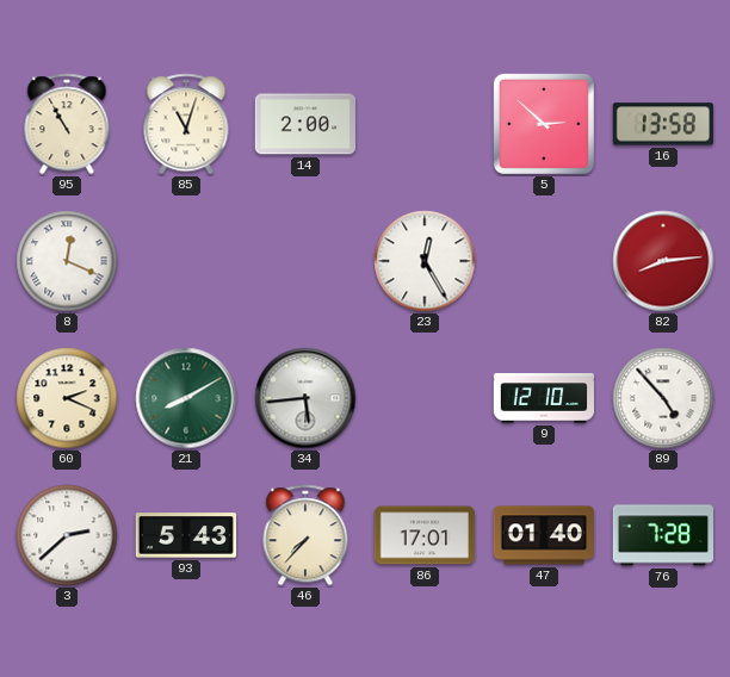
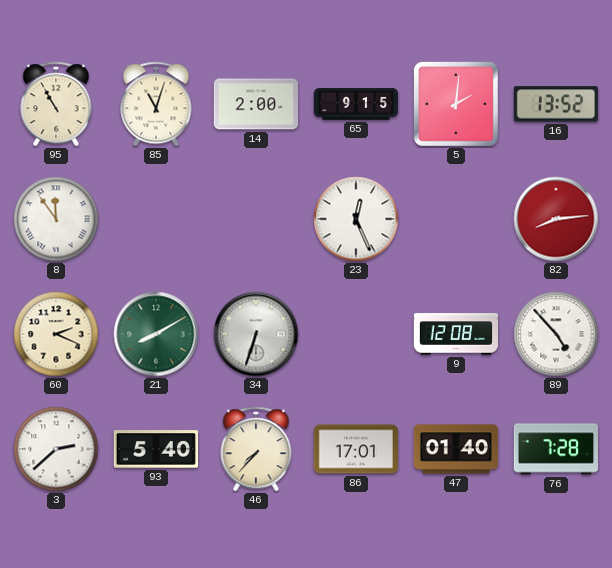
65: none -> 9:15
5: 2:52 -> 2:01
16: 13:58 -> 13:52
8: 12:19 -> 11:54
23: 12:25 -> 12:26
34: 5:44 -> 6:33
9: 12:10 -> 12:08
93: 5:43 -> 5:40
